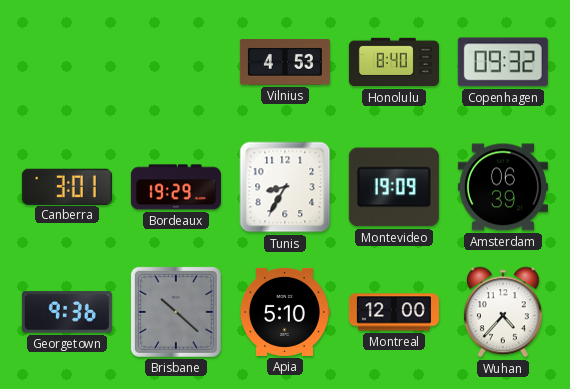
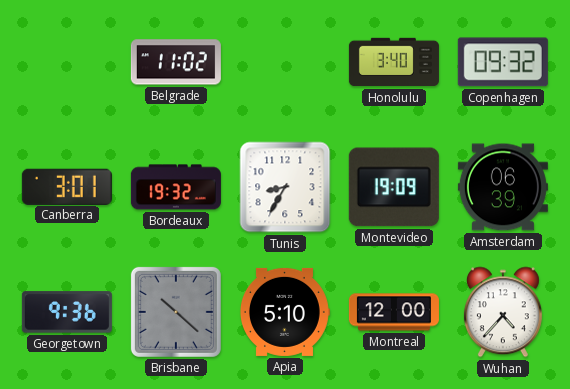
Belgrade: none -> 11:02
Vilnius: 4:53 -> none
Honolulu: 8:40 -> 3:40
Bordeaux: 19:29 -> 19:32
